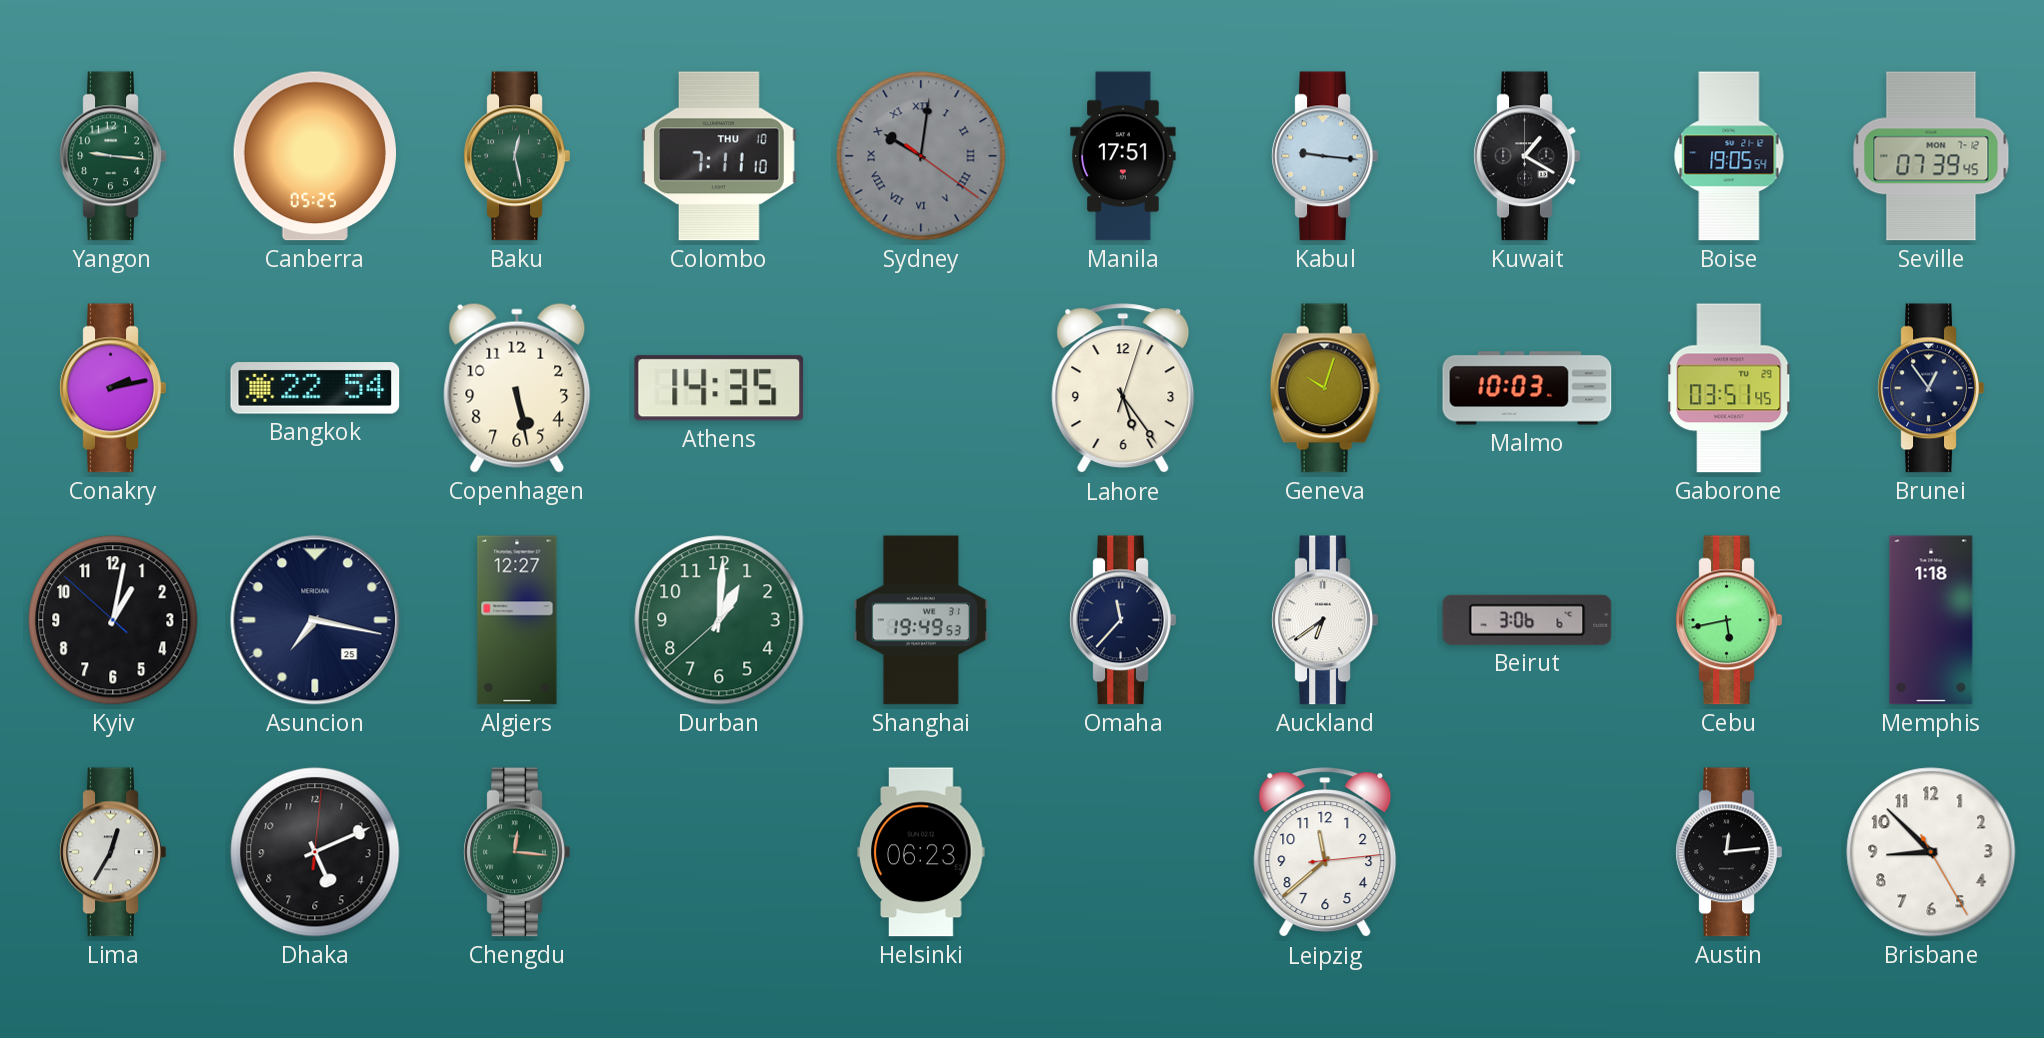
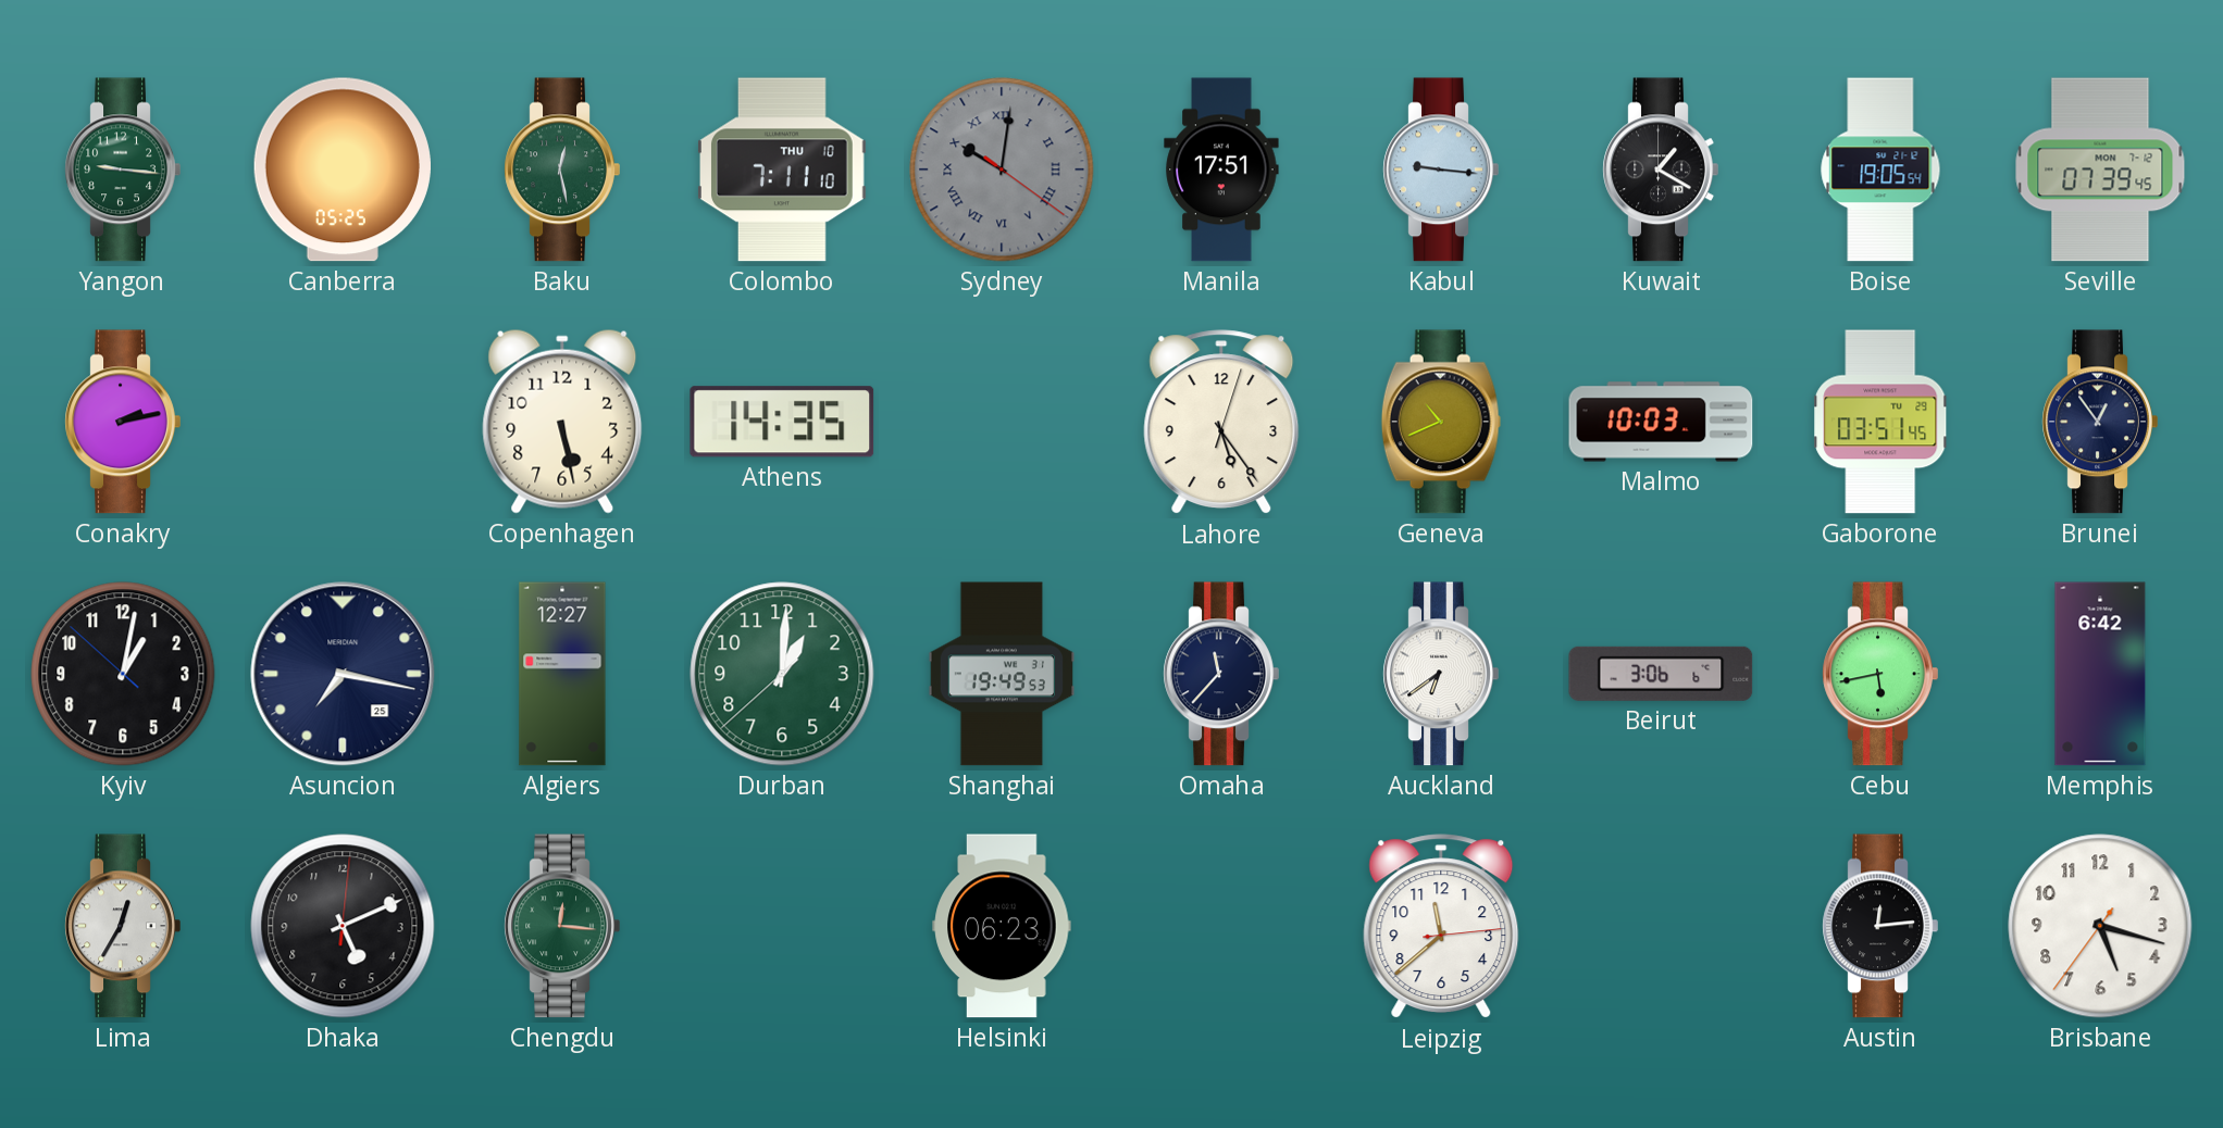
Bangkok: 22:54 -> none
Geneva: 10:03 -> 10:41
Memphis: 1:18 -> 6:42
Brisbane: 8:52 -> 5:17
